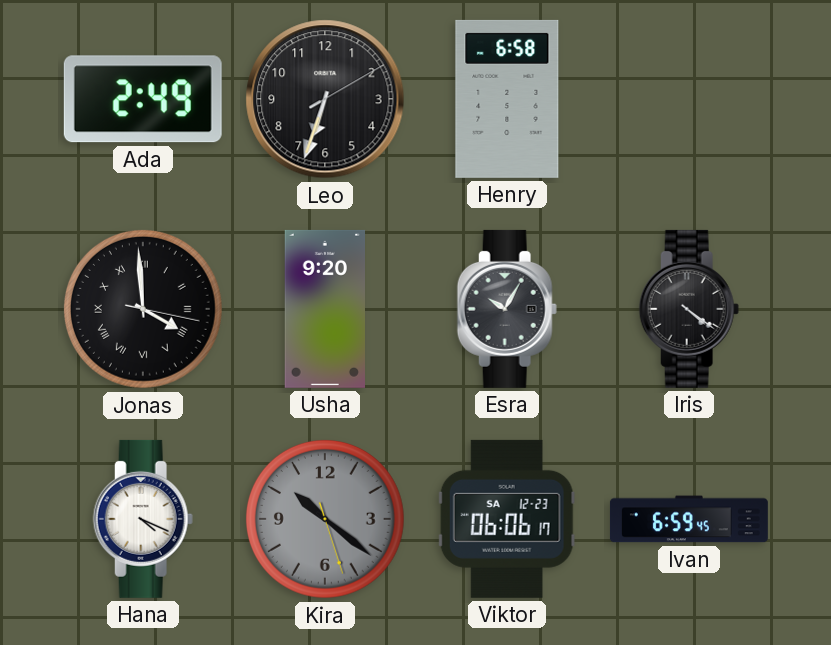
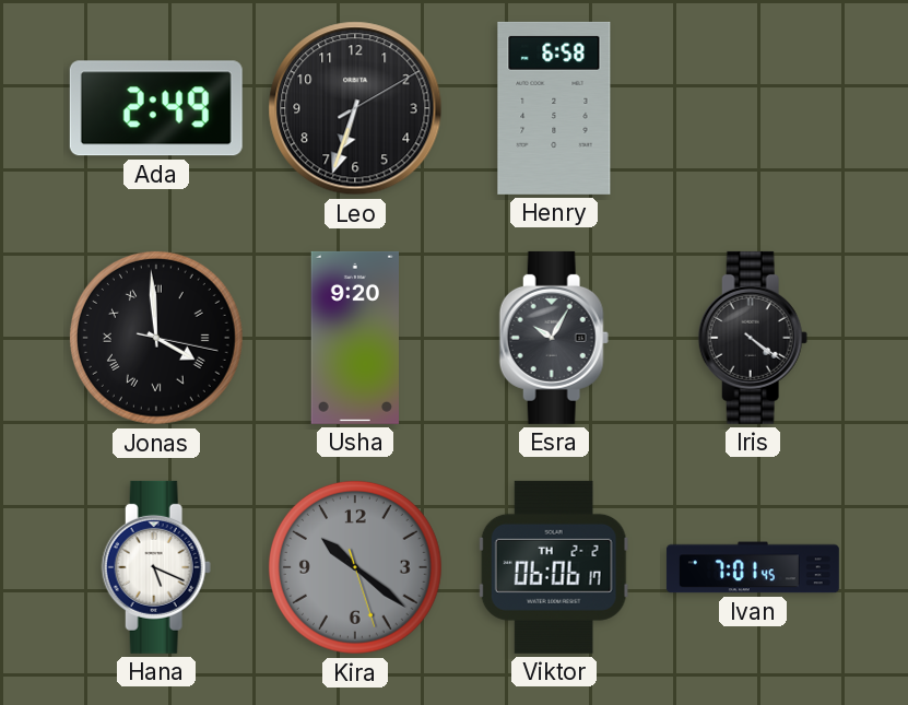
Hana: 4:19 -> 5:19
Viktor date: SA 12-23 -> TH 2-2
Ivan: 6:59 -> 7:01
